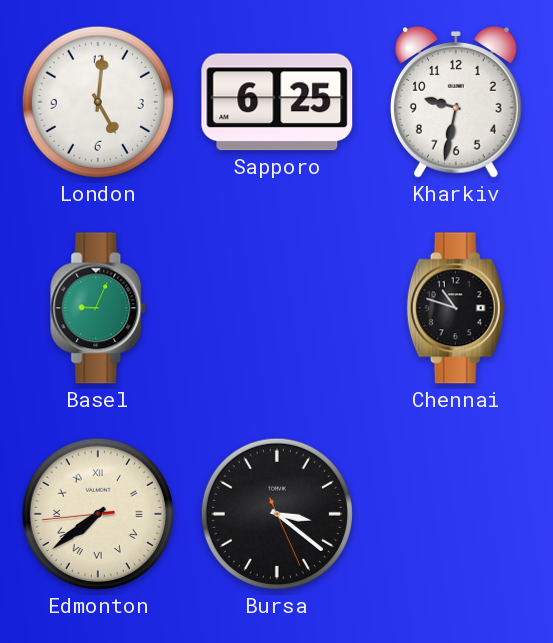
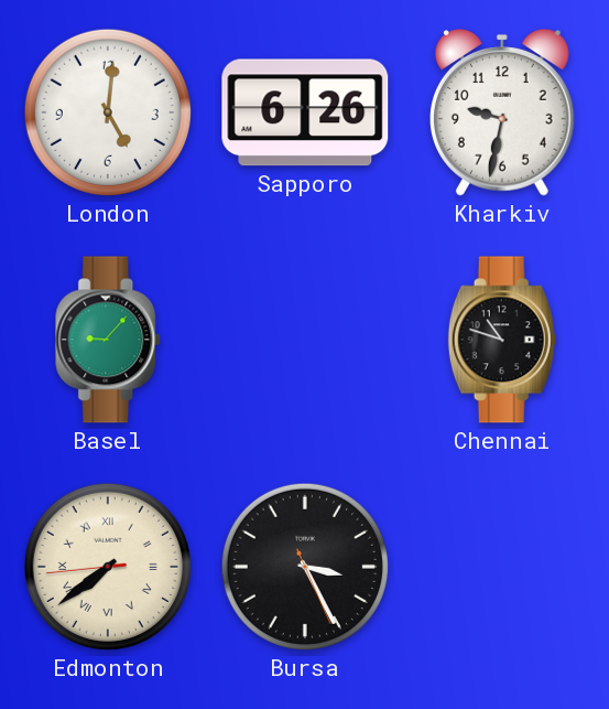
Sapporo: 6:25 -> 6:26
Basel: 9:04 -> 9:07
Bursa: 3:21 -> 3:25
